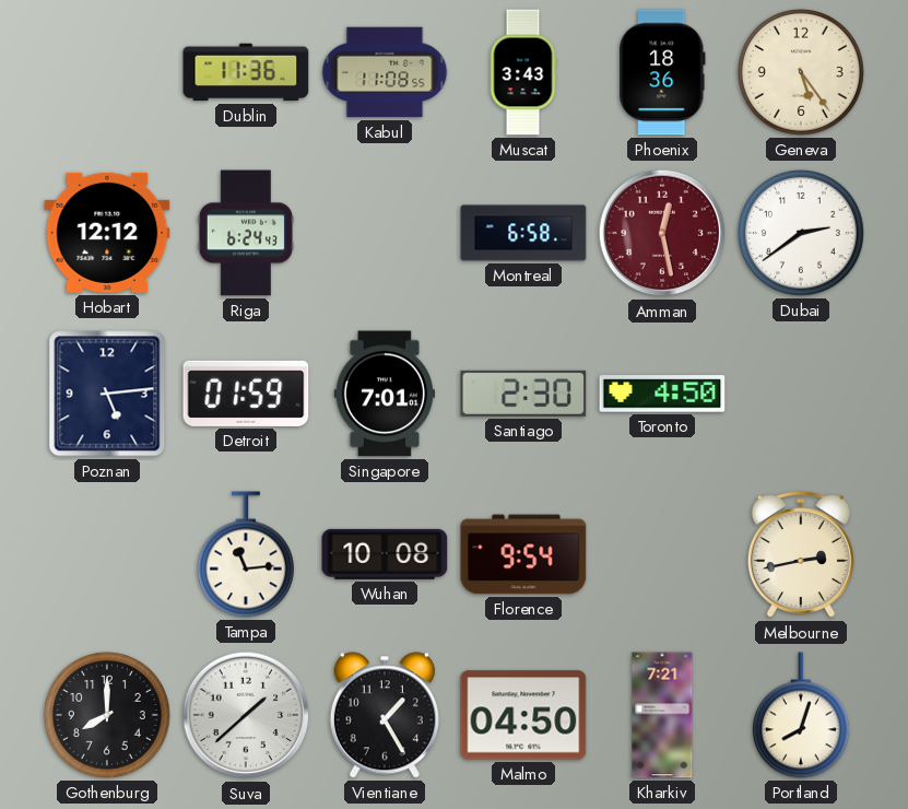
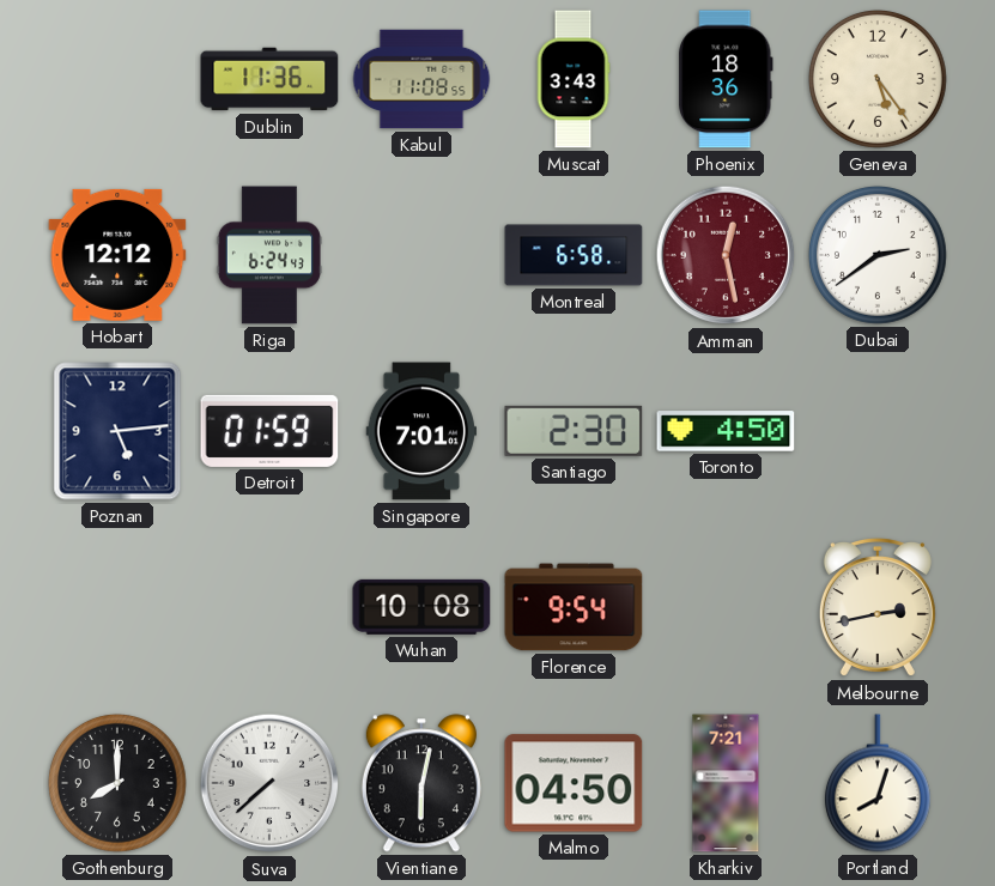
Tampa: 11:14 -> none
Suva: 1:38 -> 7:38
Vientiane: 1:25 -> 6:02
